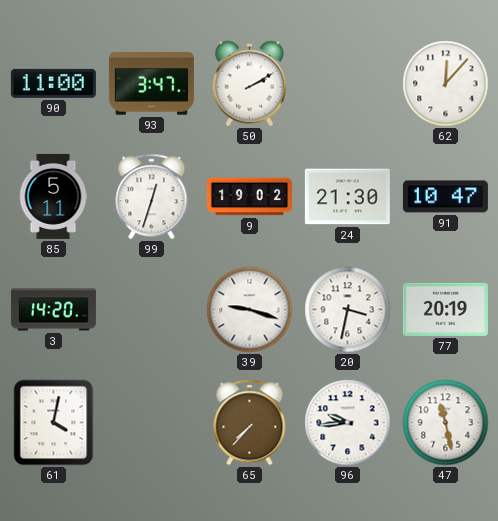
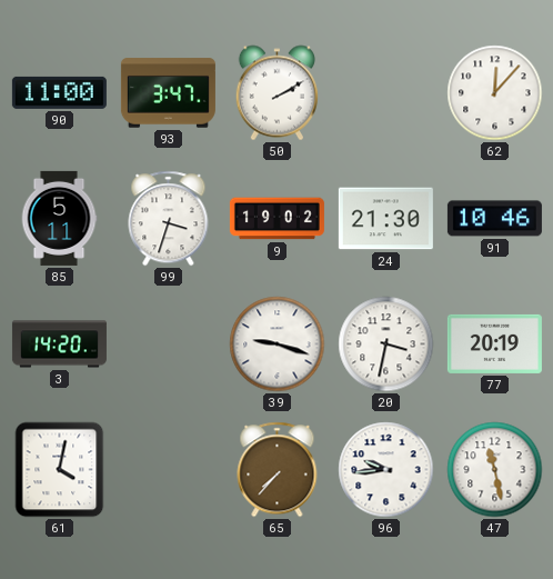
99: 12:33 -> 3:33
91: 10:47 -> 10:46
